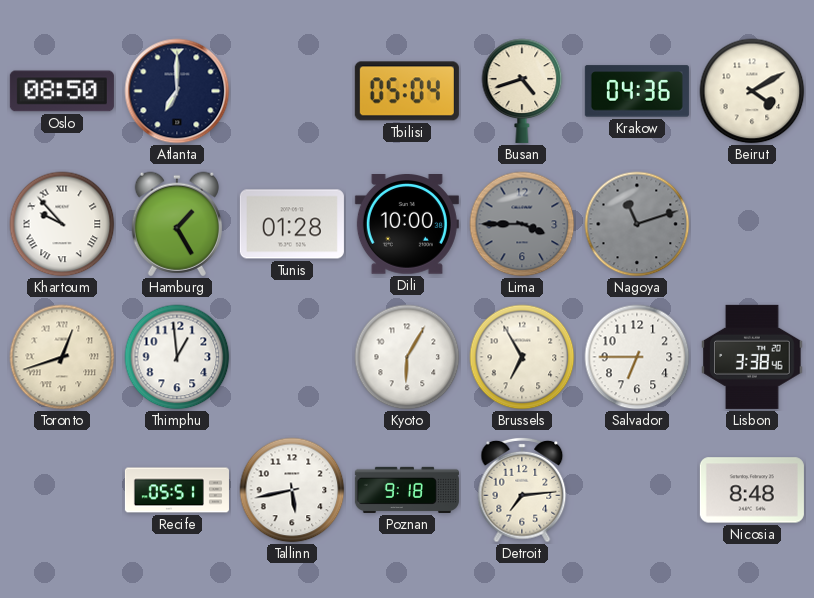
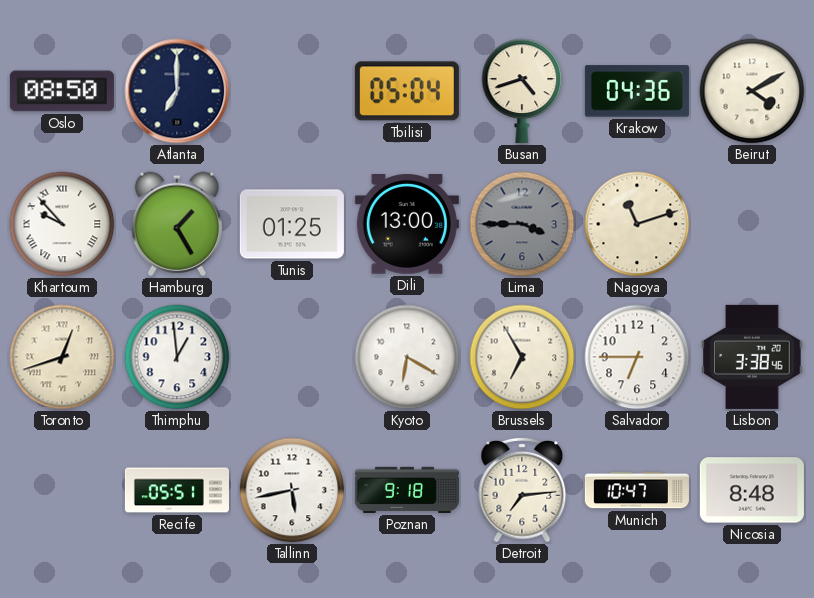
Tunis: 01:28 -> 01:25
Dili: 10:00 -> 13:00
Nagoya dial: grey -> cream
Kyoto: 6:05 -> 6:20
Munich: none -> 10:47
